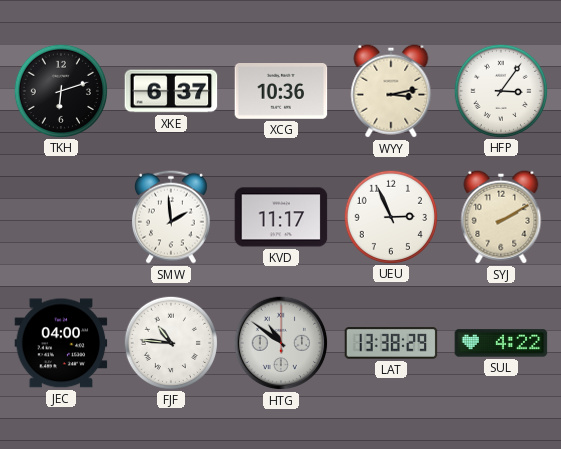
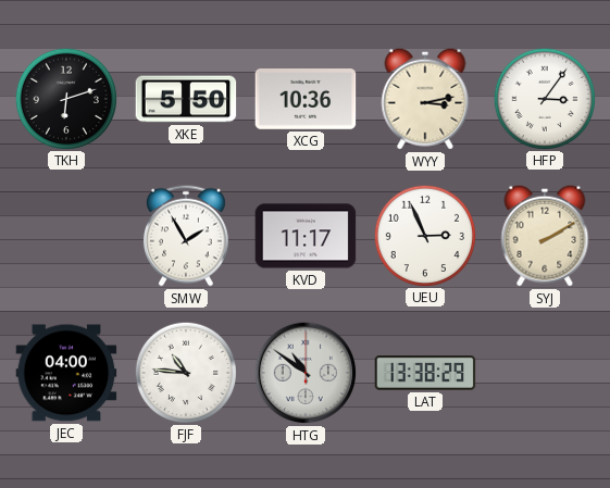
XKE: 6:37 -> 5:50
SMW: 1:59 -> 1:55
SUL: 4:22 -> none
